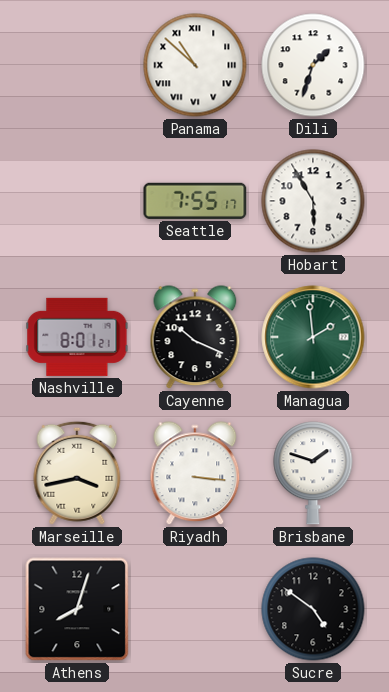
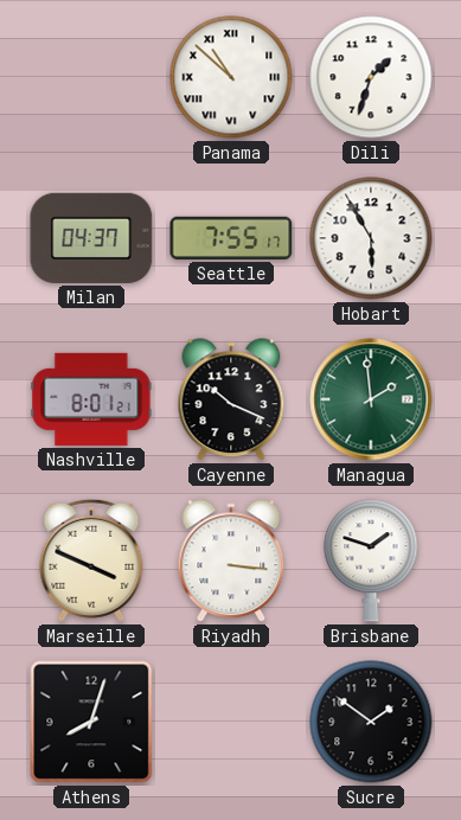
Milan: none -> 04:37
Marseille: 3:43 -> 3:49
Sucre: 4:51 -> 1:51
